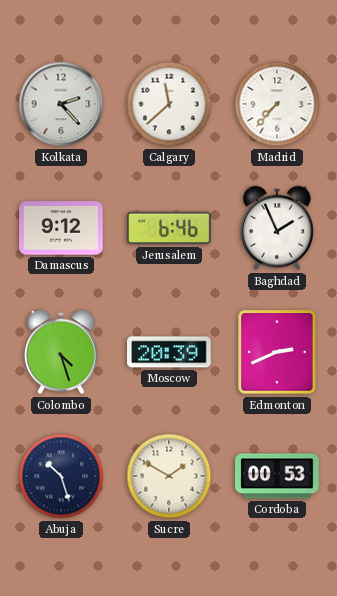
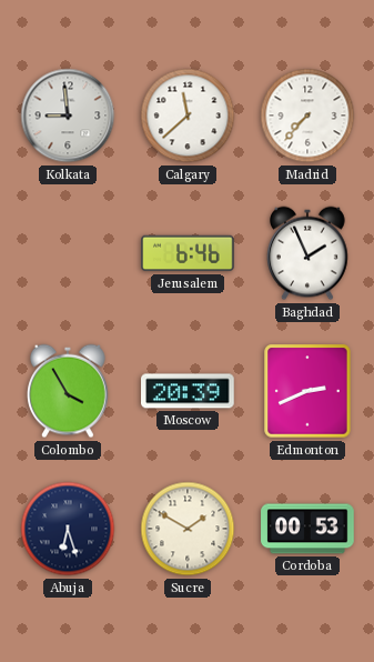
Kolkata: 2:23 -> 8:59
Damascus: 9:12 -> none
Colombo: 4:27 -> 3:55
Abuja: 10:27 -> 6:27
